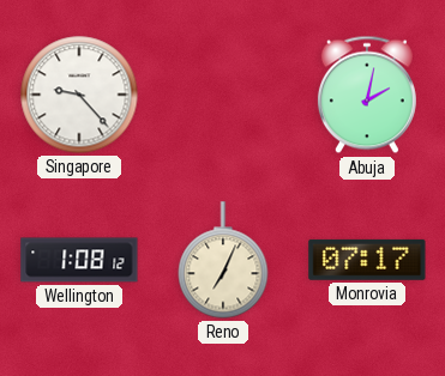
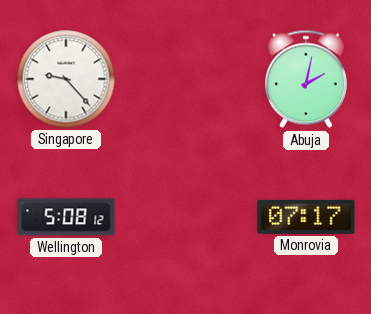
Wellington: 1:08 -> 5:08
Reno: 7:04 -> none
